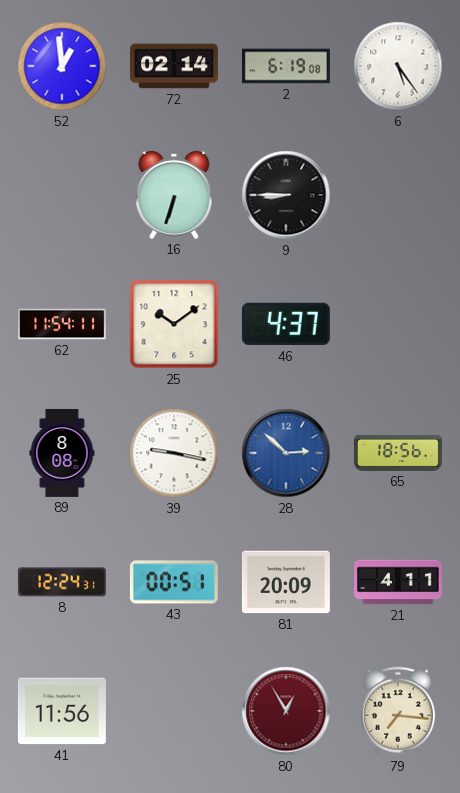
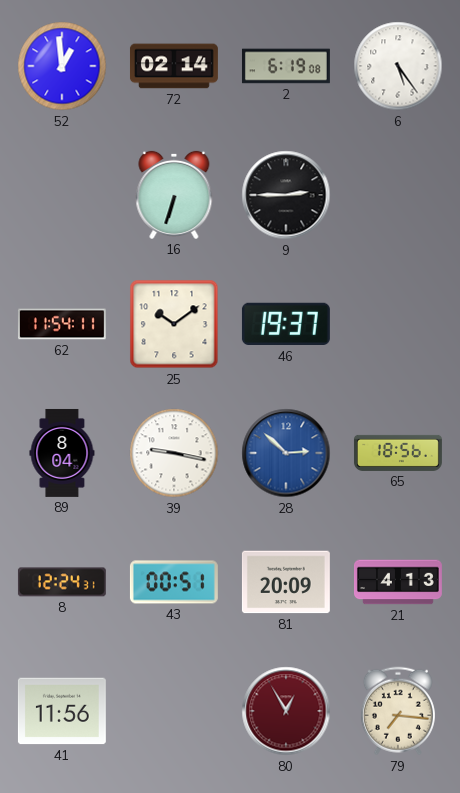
9: 8:45 -> 2:45
46: 4:37 -> 19:37
89: 8:08 -> 8:04
21: 4:11 -> 4:13
